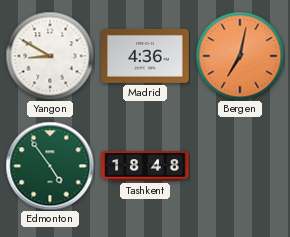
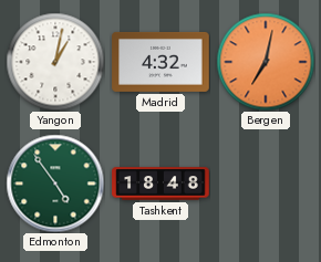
Yangon: 8:50 -> 1:02
Madrid: 4:36 -> 4:32
